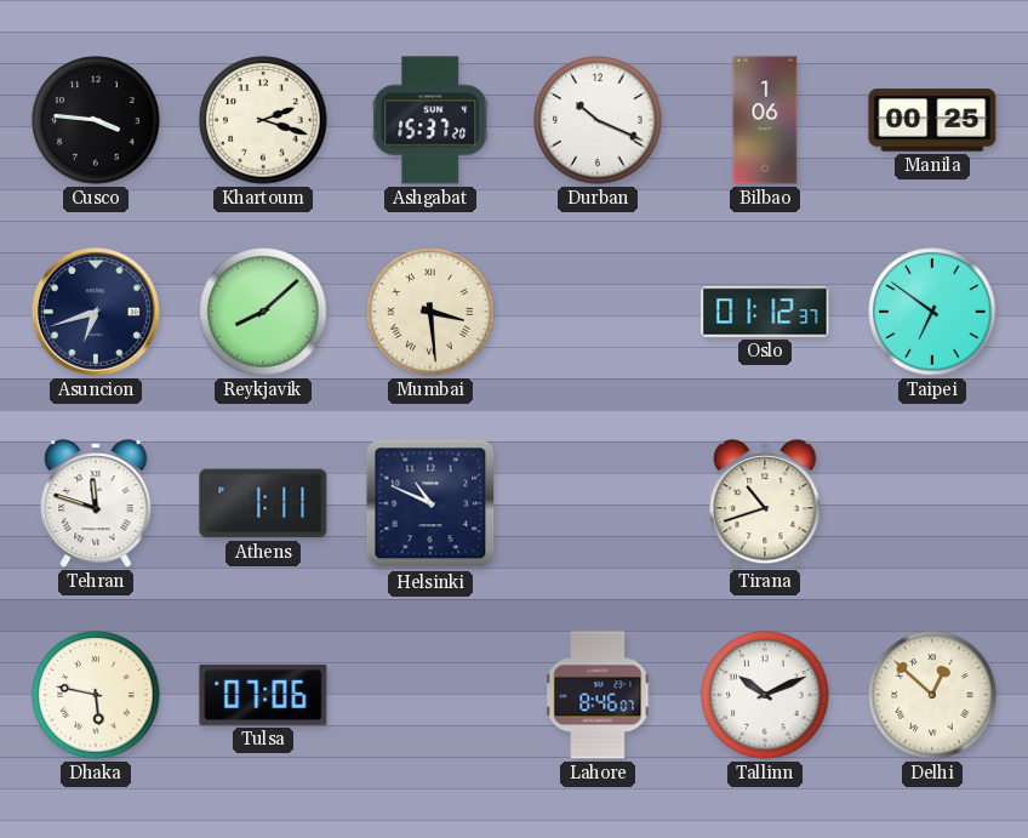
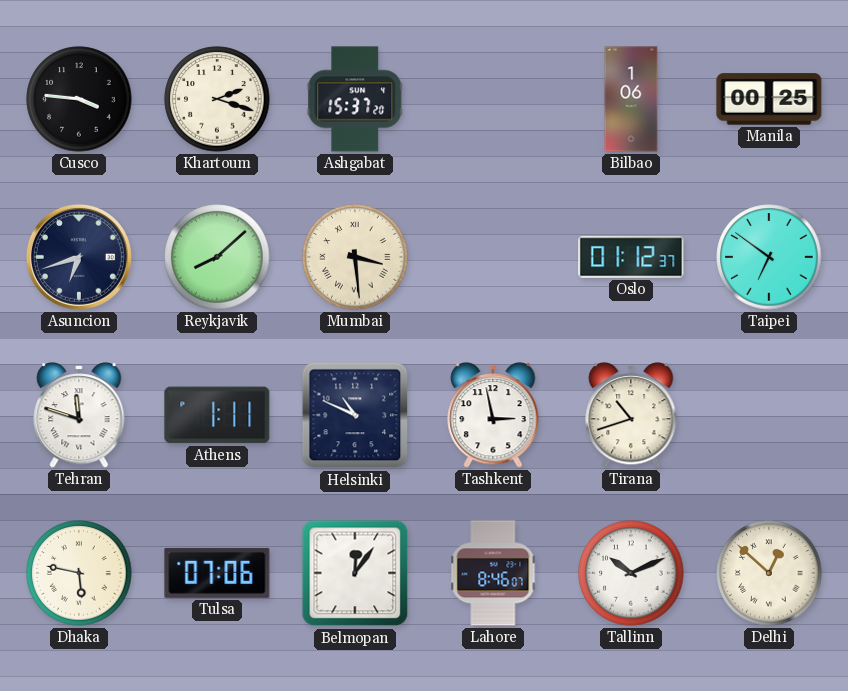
Durban: 10:19 -> none
Tashkent: none -> 2:58
Belmopan: none -> 12:06
